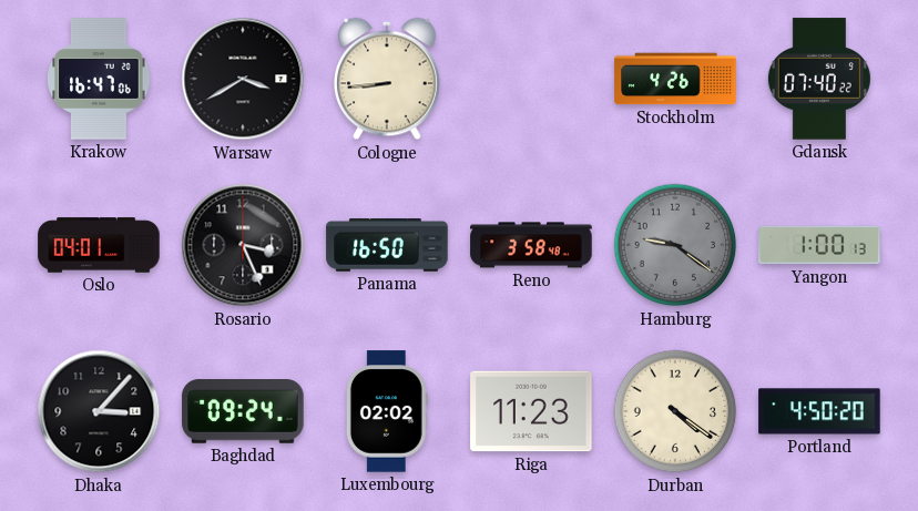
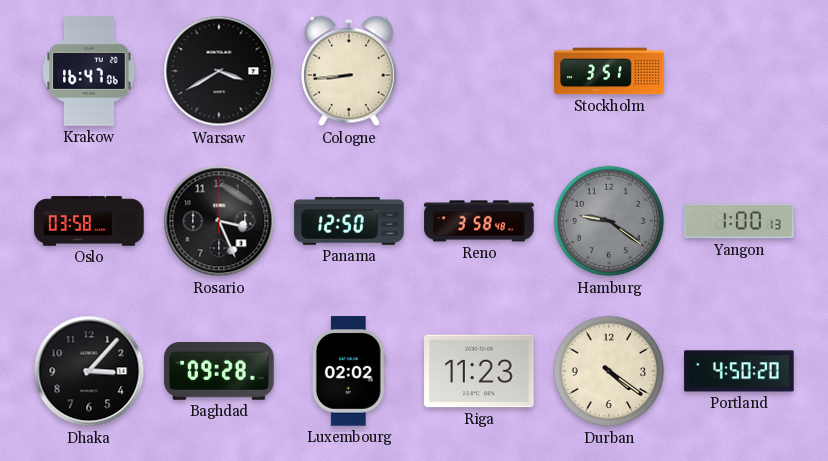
Stockholm: 4:26 -> 3:51
Gdansk: 07:40 -> none
Oslo: 04:01 -> 03:58
Panama: 16:50 -> 12:50
Baghdad: 09:24 -> 09:28
